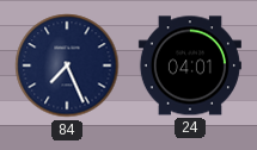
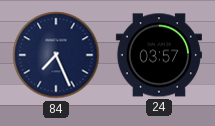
24: 04:01 -> 03:57
